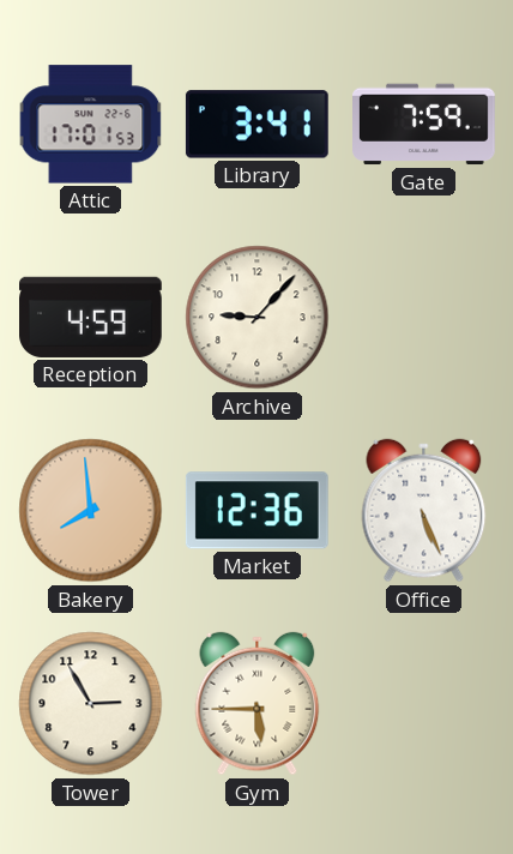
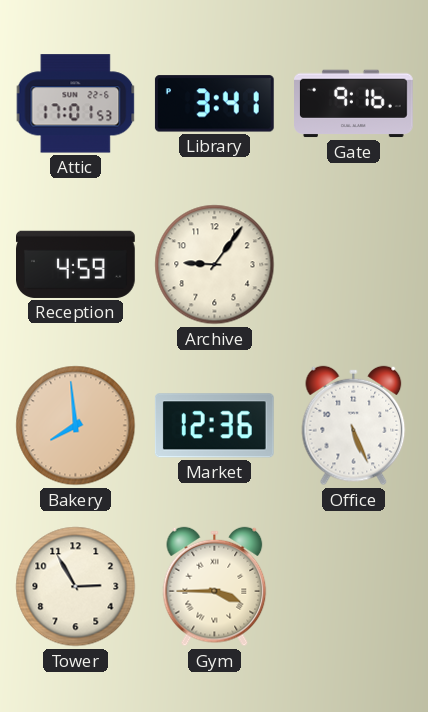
Gate: 7:59 -> 9:16
Archive: 9:07 -> 9:06
Gym: 5:45 -> 3:45
